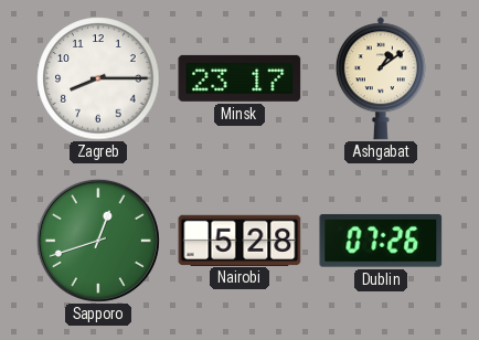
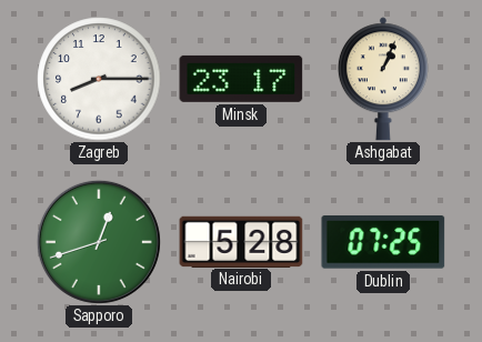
Ashgabat: 1:09 -> 1:04
Dublin: 07:26 -> 07:25
